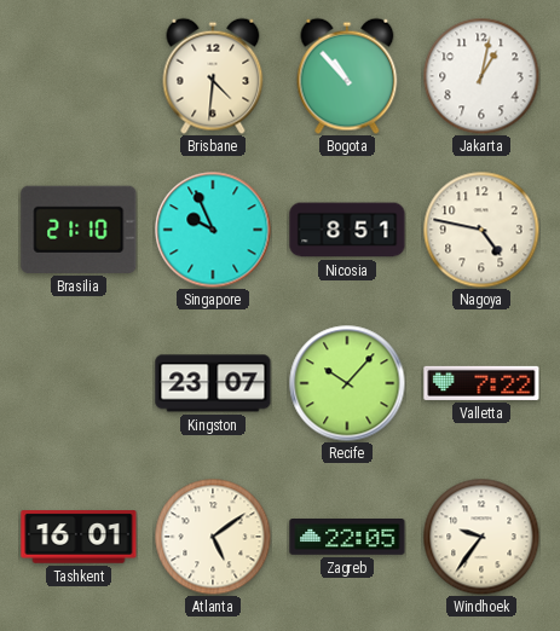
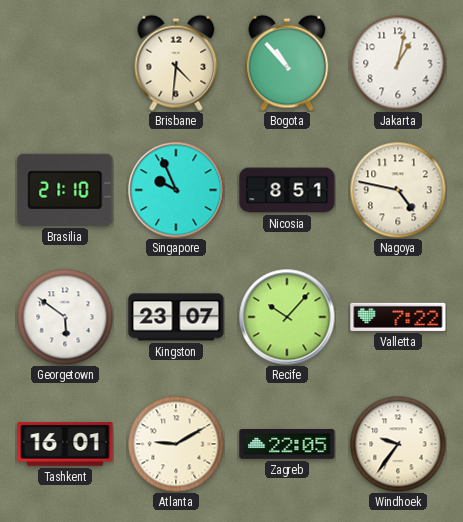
Georgetown: none -> 5:51
Atlanta: 5:09 -> 9:10
